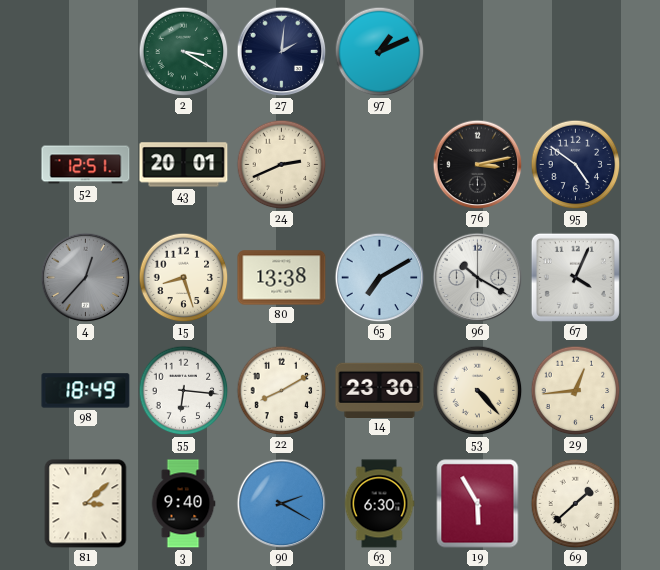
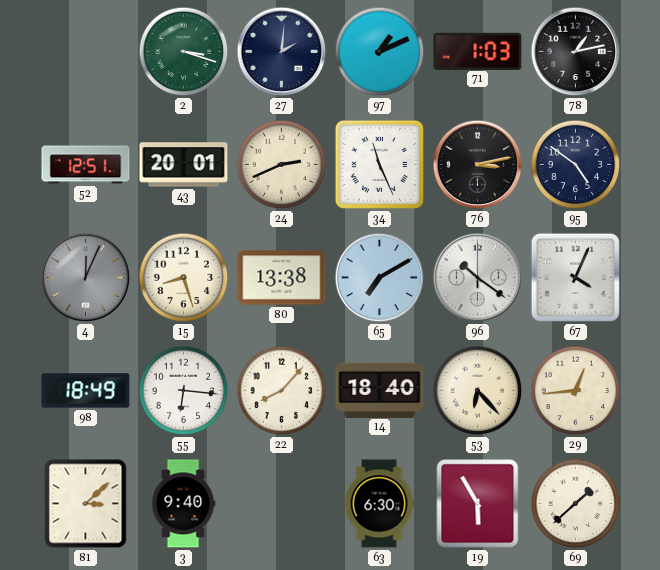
2: 3:20 -> 3:18
71: none -> 1:03
78: none -> 1:13
34: none -> 11:26
4: 12:37 -> 12:04
96: 10:20 -> 10:21
22: 8:10 -> 8:07
14: 23:30 -> 18:40
53: 4:23 -> 6:23
90: 2:20 -> none
